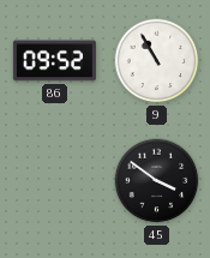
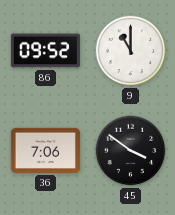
9: 10:55 -> 11:00
36: none -> 7:06
